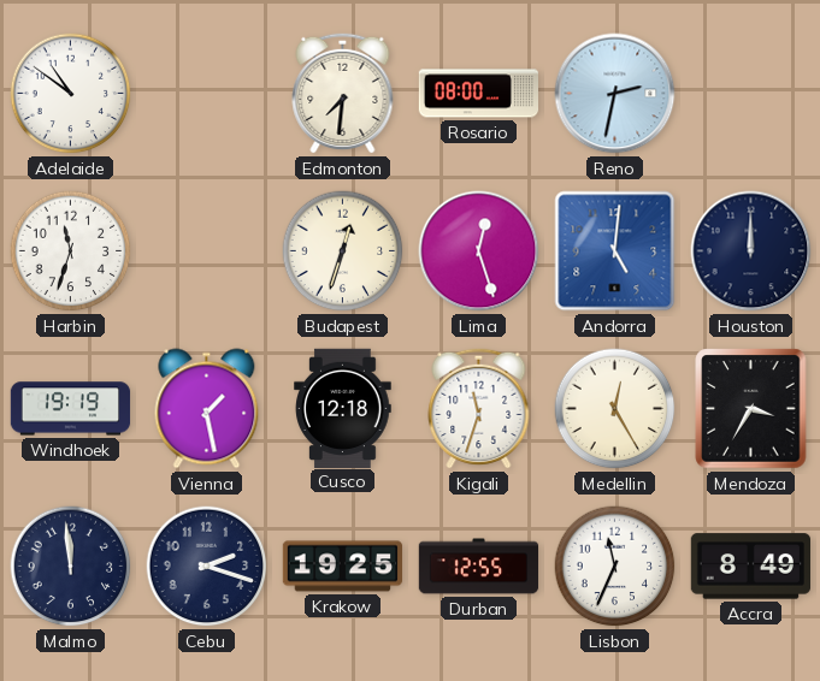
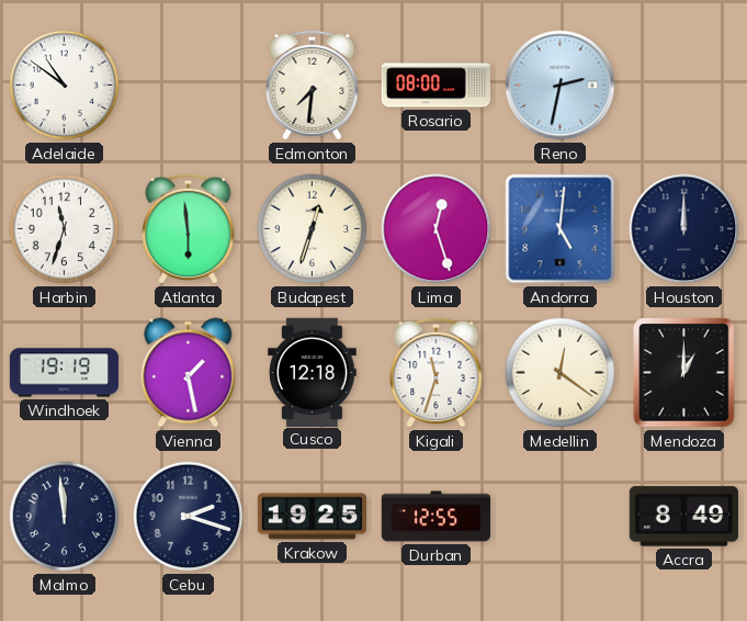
Atlanta: none -> 5:59
Medellin: 12:25 -> 12:21
Mendoza: 3:35 -> 1:00
Lisbon: 11:34 -> none
